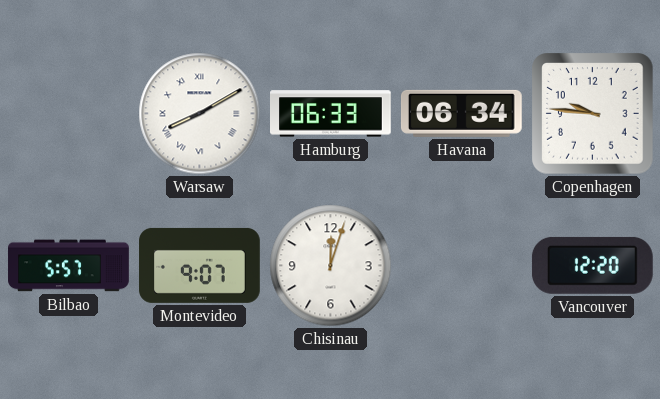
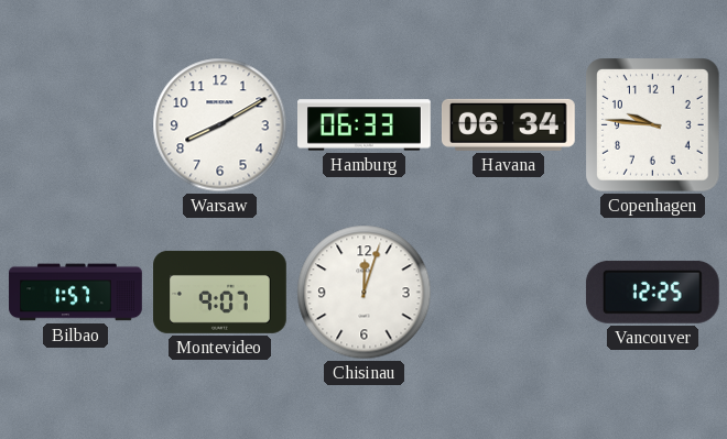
Warsaw numerals: Roman -> Arabic
Bilbao: 5:57 -> 1:57
Vancouver: 12:20 -> 12:25
